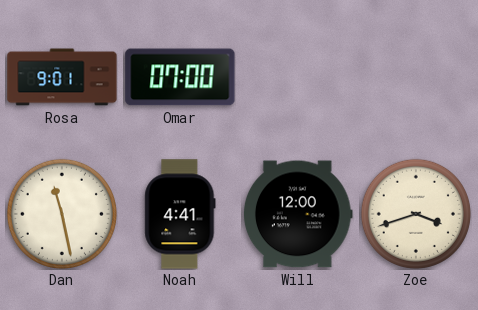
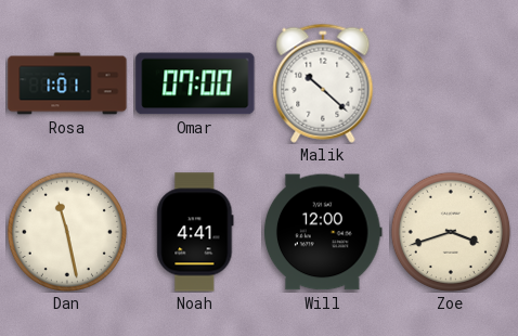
Rosa: 9:01 -> 1:01
Malik: none -> 10:22
